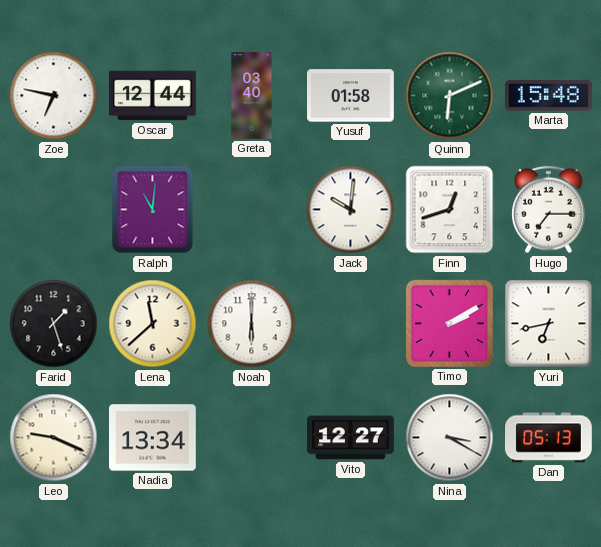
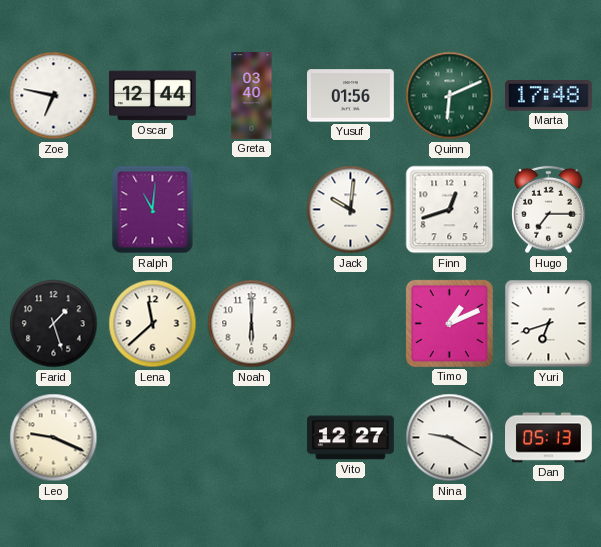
Yusuf: 01:58 -> 01:56
Marta: 15:48 -> 17:48
Timo: 2:10 -> 1:11
Yuri: 6:43 -> 6:42
Nadia: 13:34 -> none
Nina: 3:20 -> 9:20
